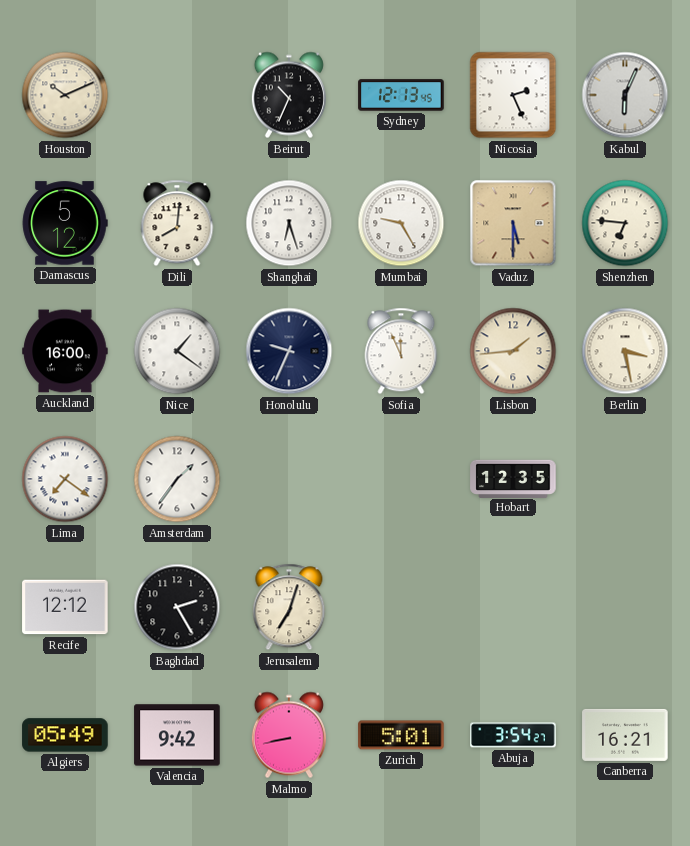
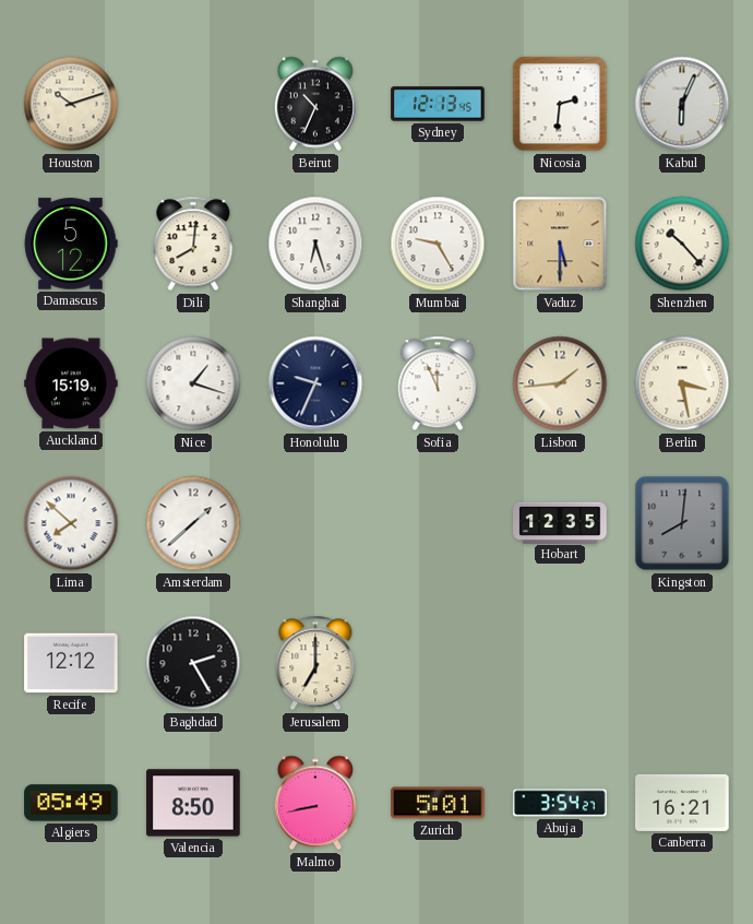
Houston: 10:11 -> 10:12
Nicosia: 2:26 -> 2:31
Shenzhen: 6:46 -> 10:23
Auckland: 16:00 -> 15:19
Nice: 1:21 -> 1:18
Lima: 7:21 -> 7:52
Amsterdam: 1:36 -> 1:38
Kingston: none -> 8:01
Jerusalem: 7:03 -> 7:00
Valencia: 9:42 -> 8:50
